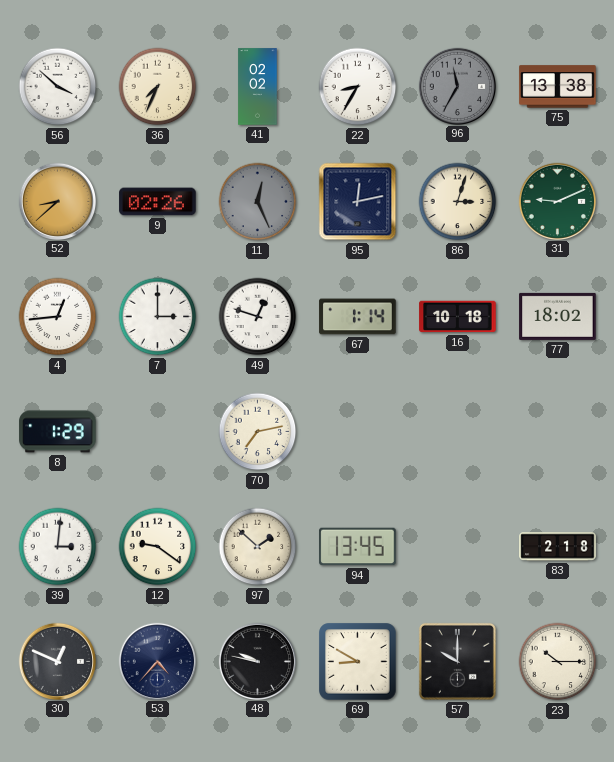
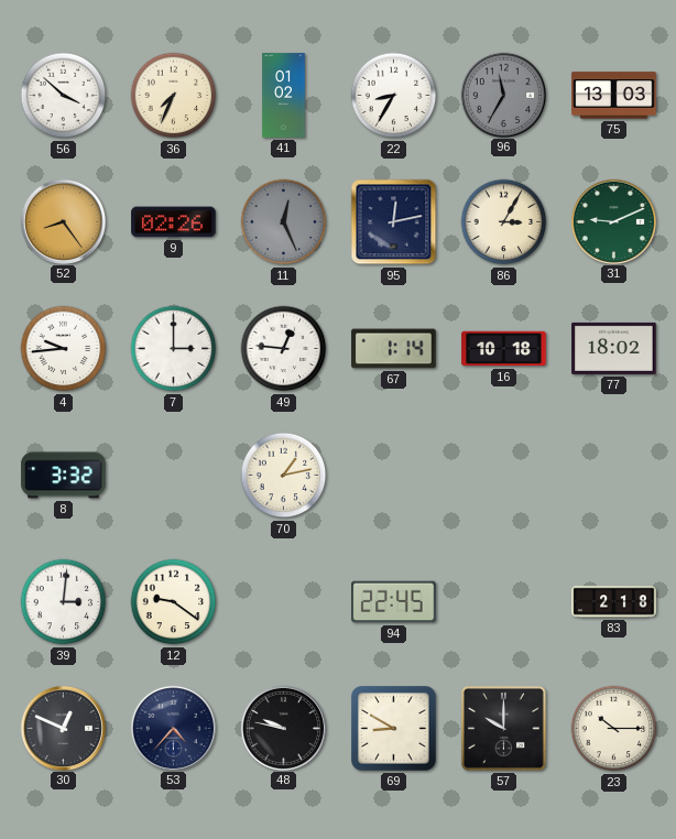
41: 02:02 -> 01:02
75: 13:38 -> 13:03
52: 8:38 -> 8:24
86: 3:03 -> 3:05
4: 12:44 -> 9:44
49: 12:48 -> 12:46
8: 1:29 -> 3:32
70: 7:13 -> 1:13
97: 1:52 -> none
94: 13:45 -> 22:45
